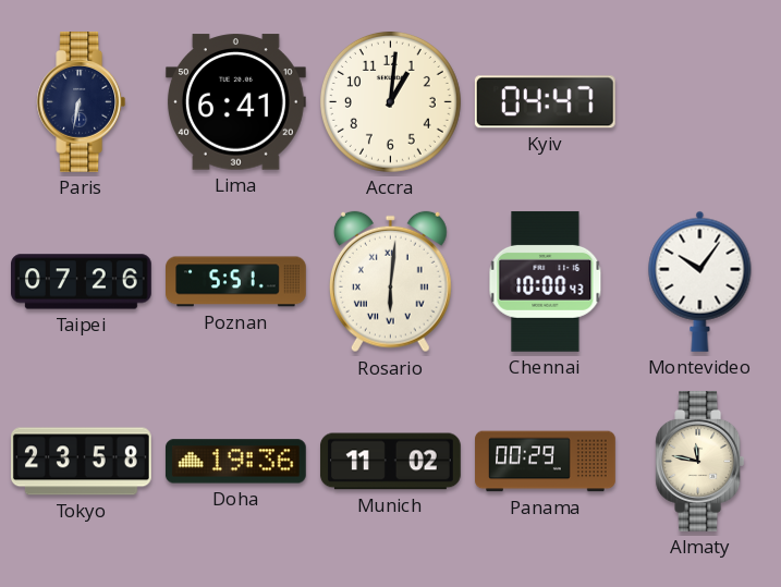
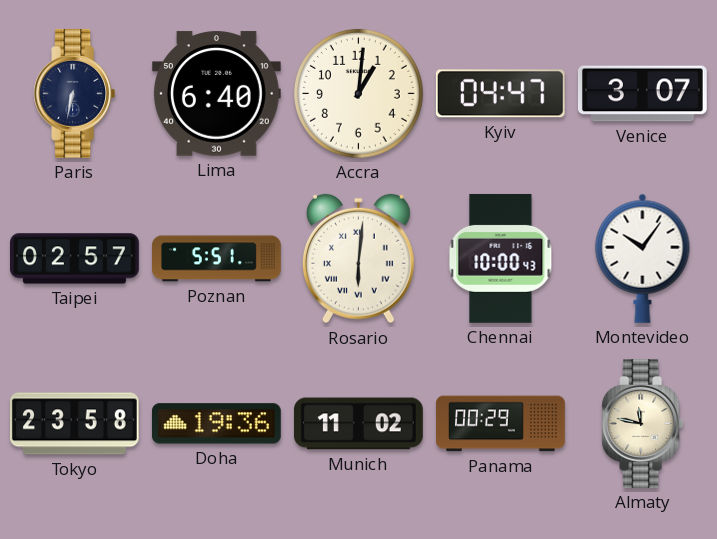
Lima: 6:41 -> 6:40
Venice: none -> 3:07
Taipei: 07:26 -> 02:57
